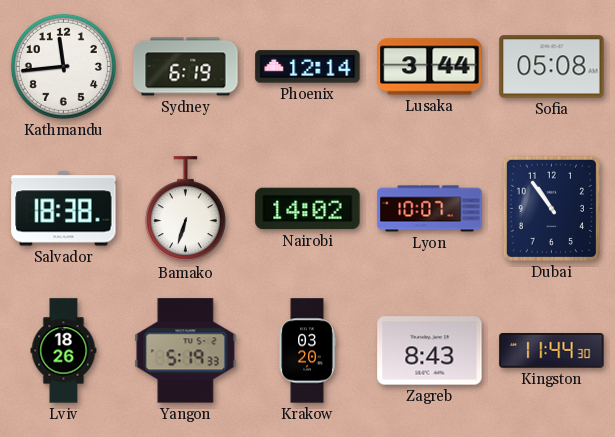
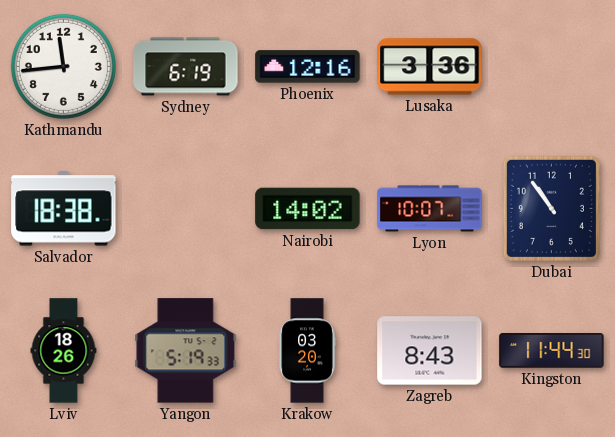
Phoenix: 12:14 -> 12:16
Lusaka: 3:44 -> 3:36
Sofia: 05:08 -> none
Bamako: 6:33 -> none
